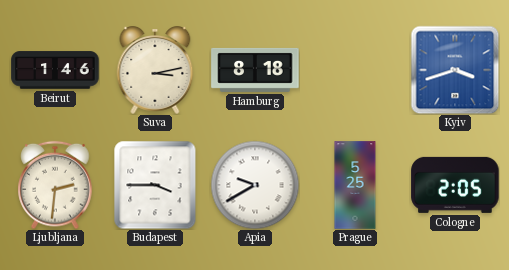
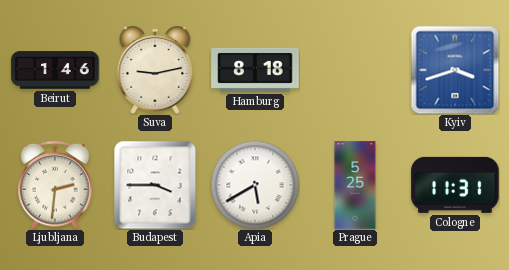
Suva: 3:13 -> 9:13
Apia: 9:40 -> 5:40
Cologne: 2:05 -> 11:31
